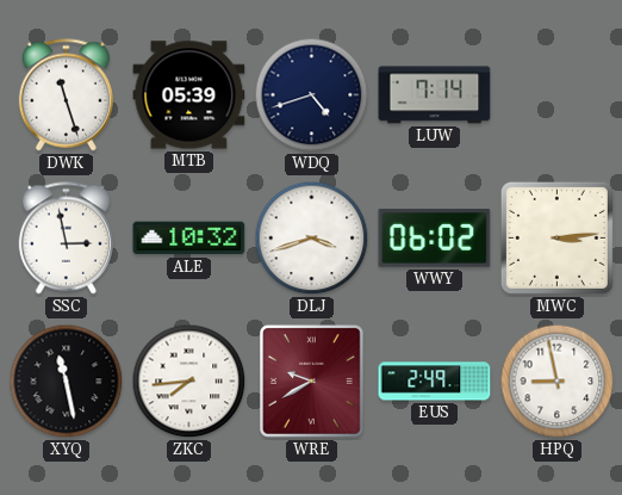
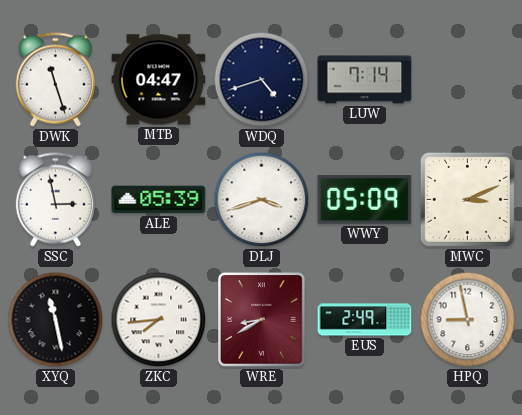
MTB: 05:39 -> 04:47
ALE: 10:32 -> 05:39
WWY: 06:02 -> 05:09
MWC: 3:14 -> 3:11
WRE: 9:40 -> 8:40
